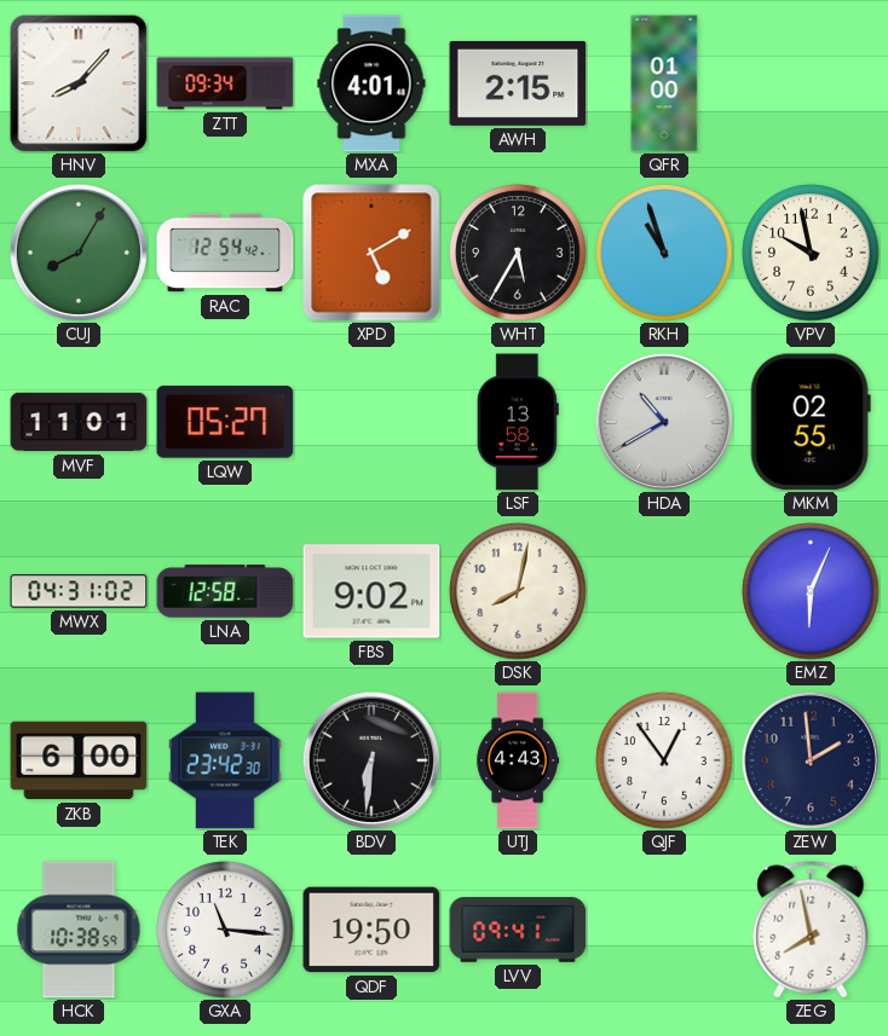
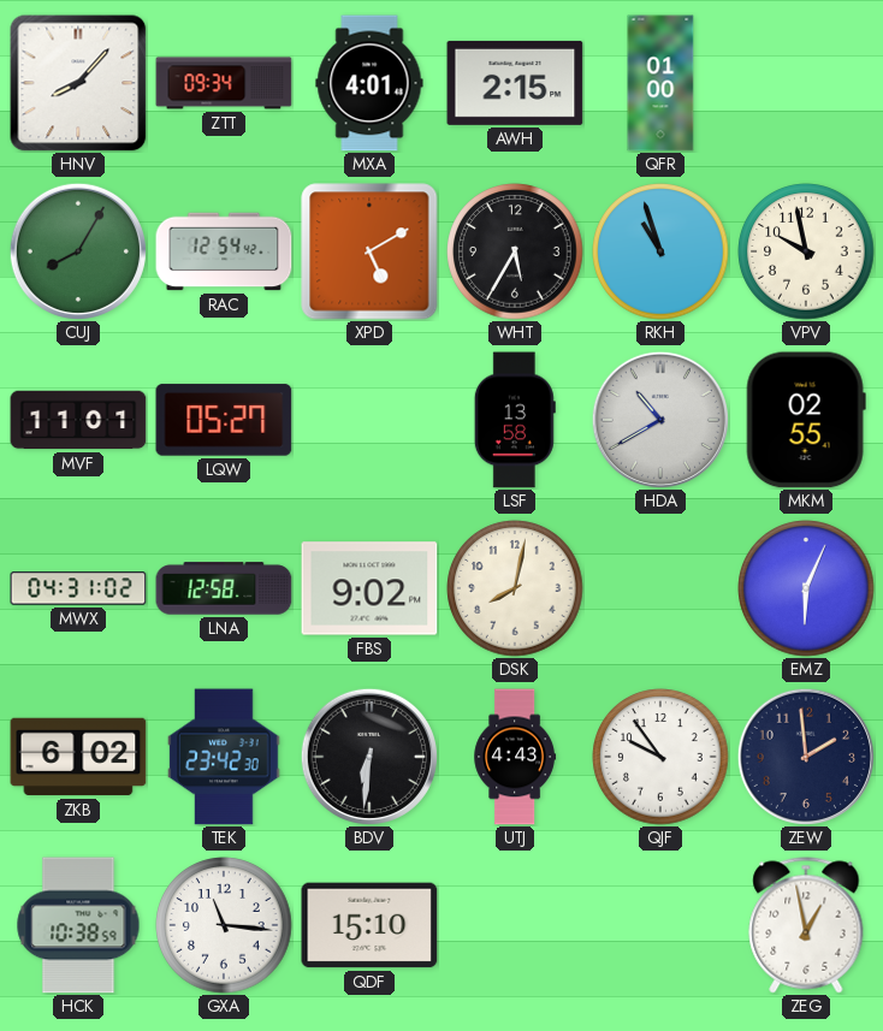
ZKB: 6:00 -> 6:02
QJF: 12:54 -> 9:54
QDF: 19:50 -> 15:10
LVV: 09:41 -> none
ZEG: 7:58 -> 12:58
